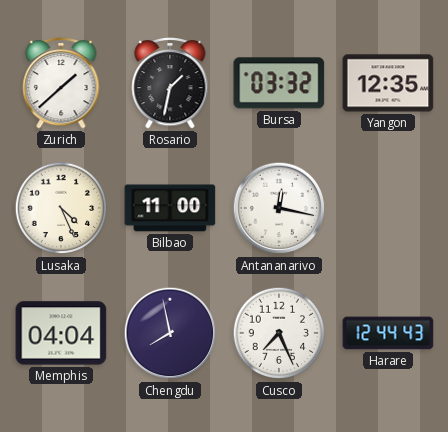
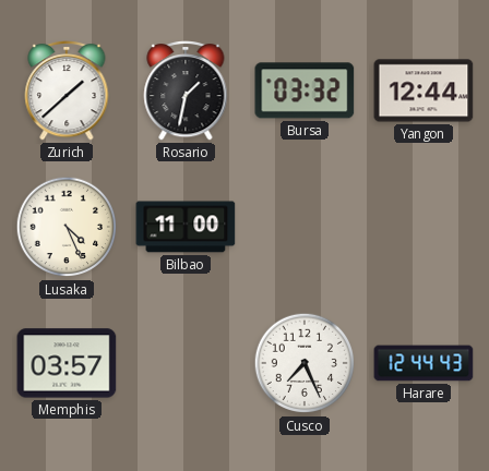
Yangon: 12:35 -> 12:44
Antananarivo: 12:17 -> none
Memphis: 04:04 -> 03:57
Chengdu: 7:58 -> none
